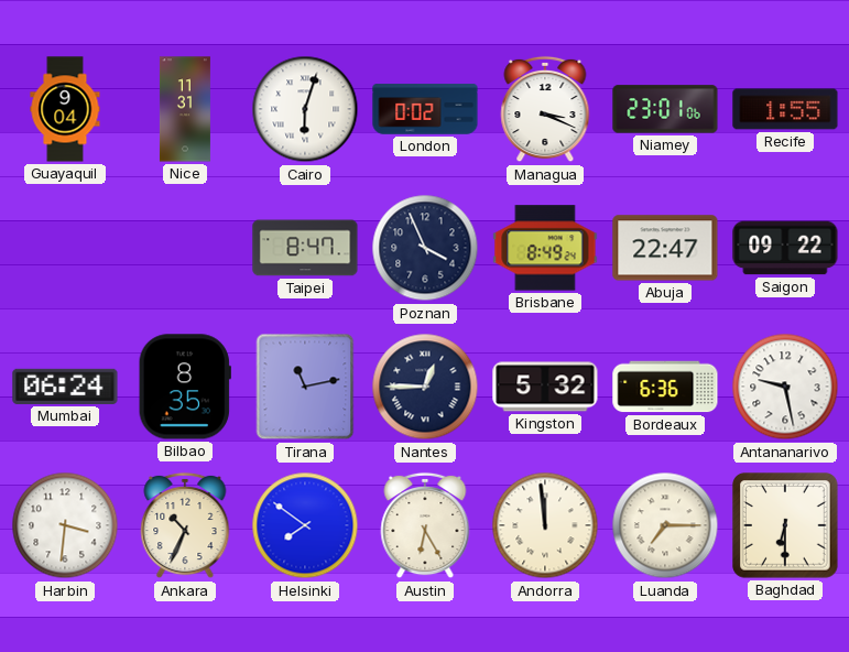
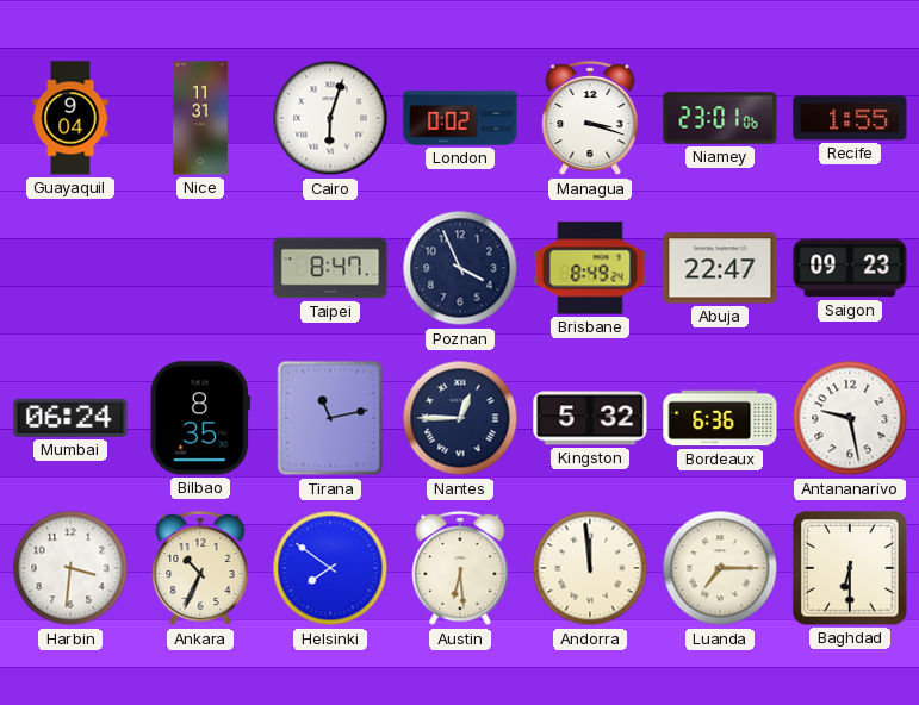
Managua: 3:19 -> 3:18
Saigon: 09:22 -> 09:23
Austin: 6:25 -> 6:29
